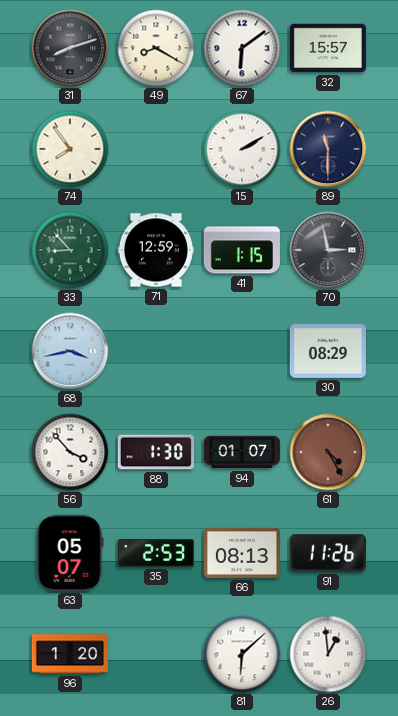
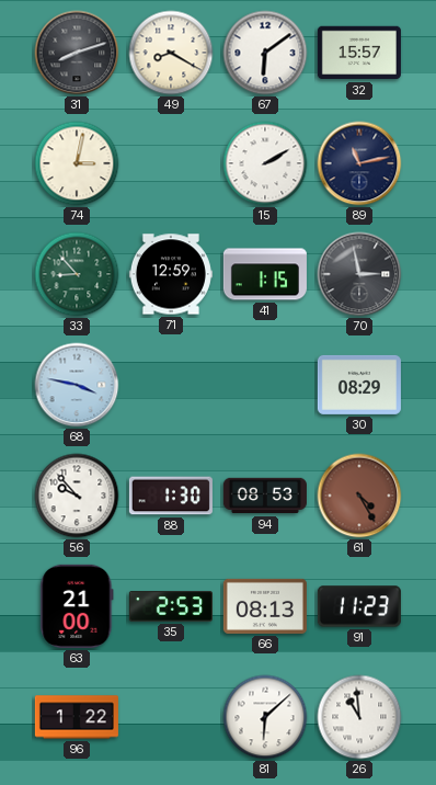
74: 7:54 -> 3:02
89: 11:30 -> 11:13
68: 3:43 -> 3:47
56: 3:53 -> 9:53
94: 01:07 -> 08:53
63: 05:07 -> 21:00
91: 11:26 -> 11:23
96: 1:20 -> 1:22
26: 12:59 -> 10:59
